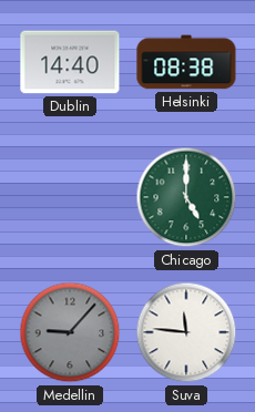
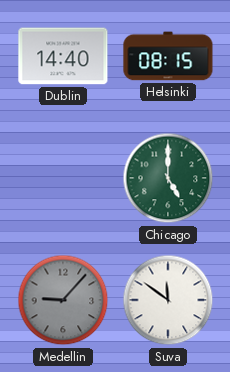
Helsinki: 08:38 -> 08:15
Suva: 11:46 -> 11:51
